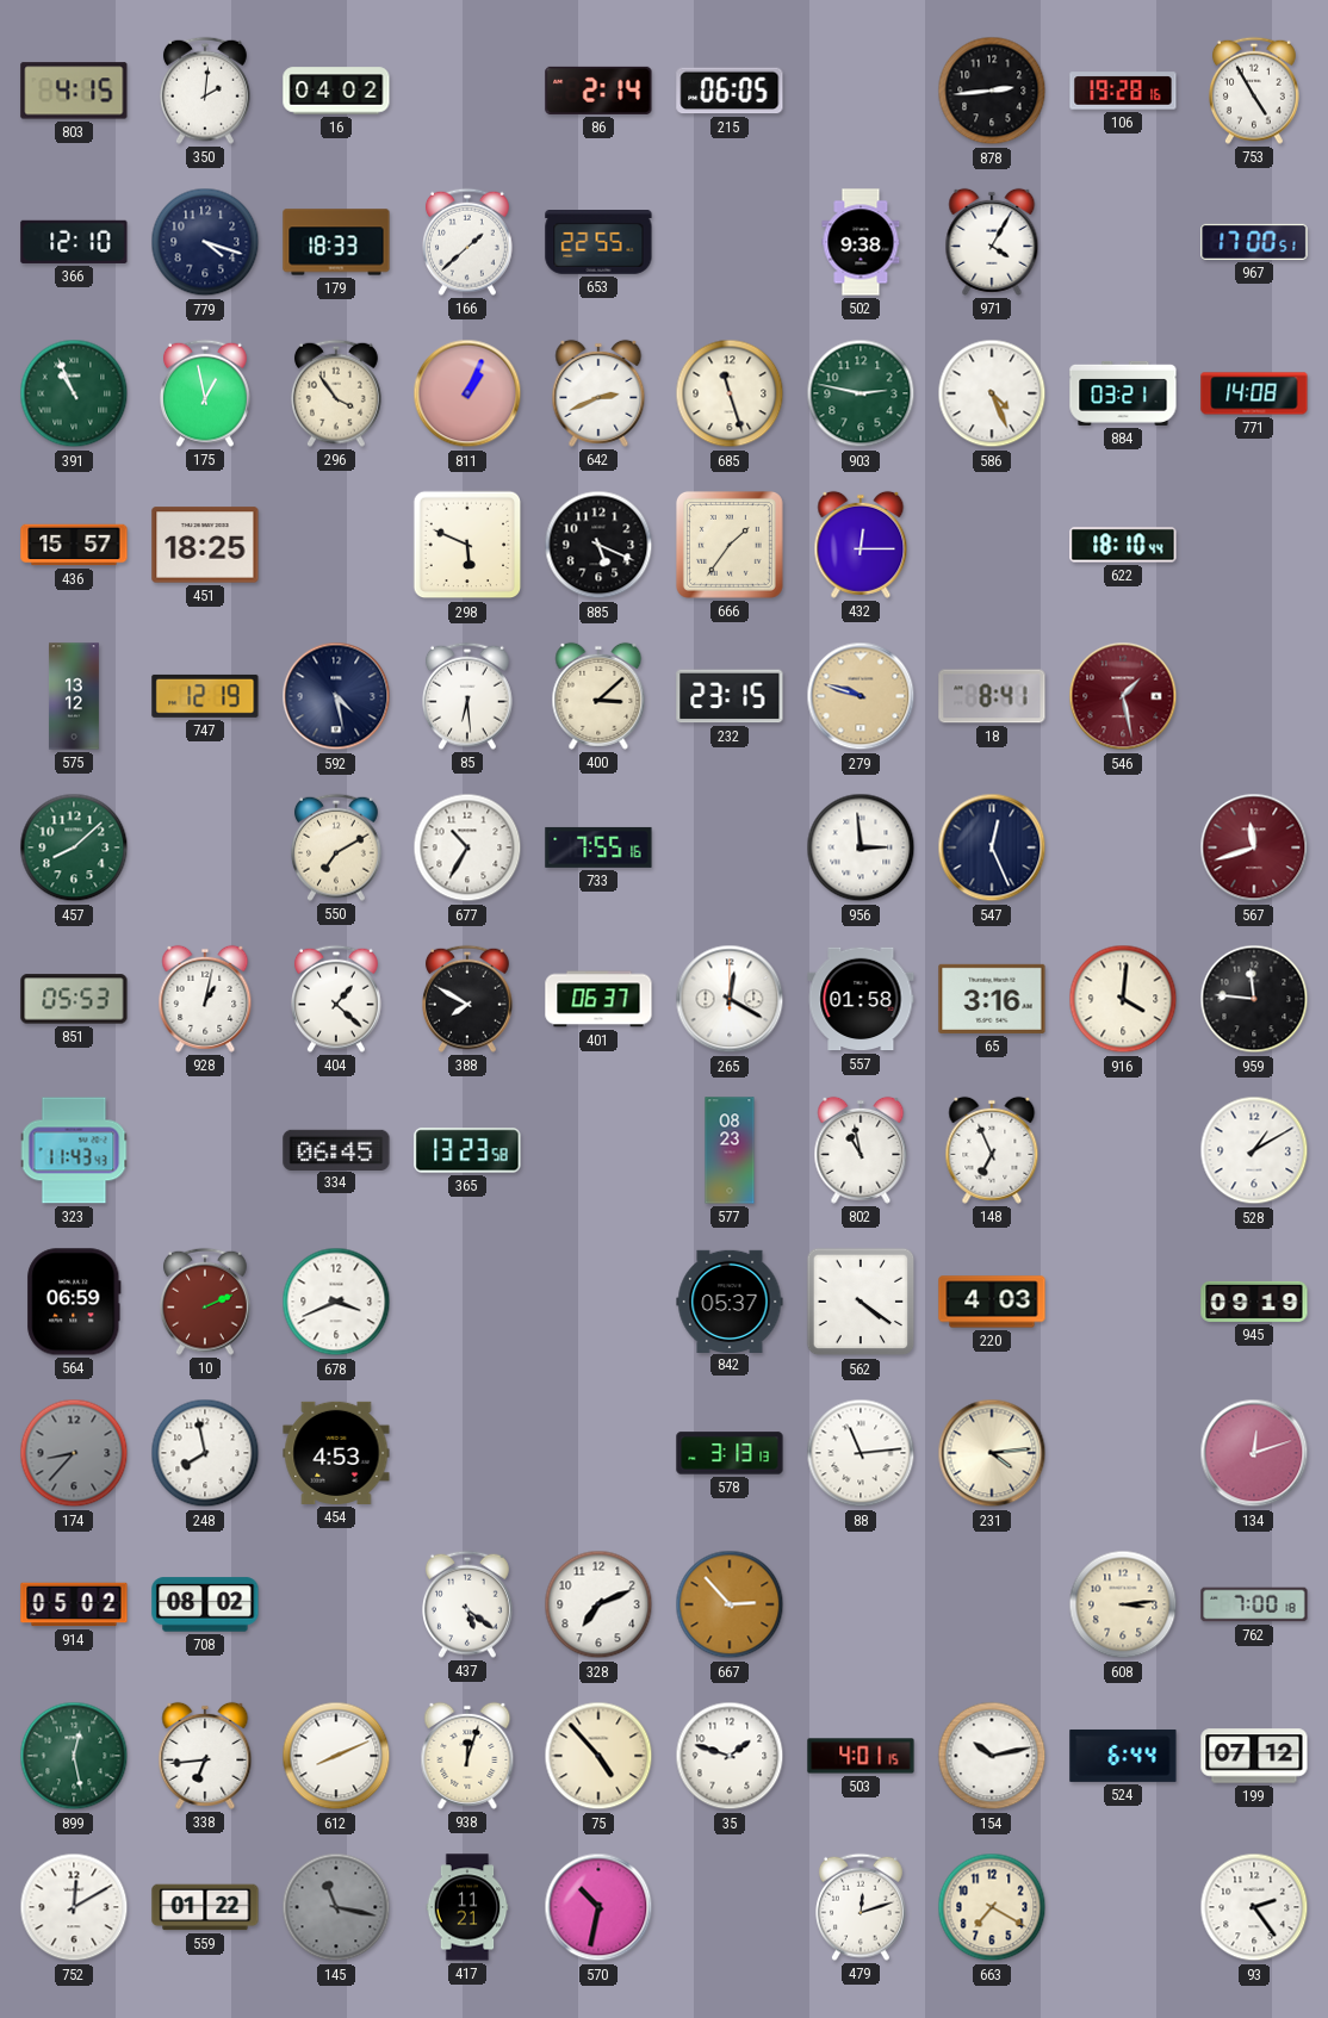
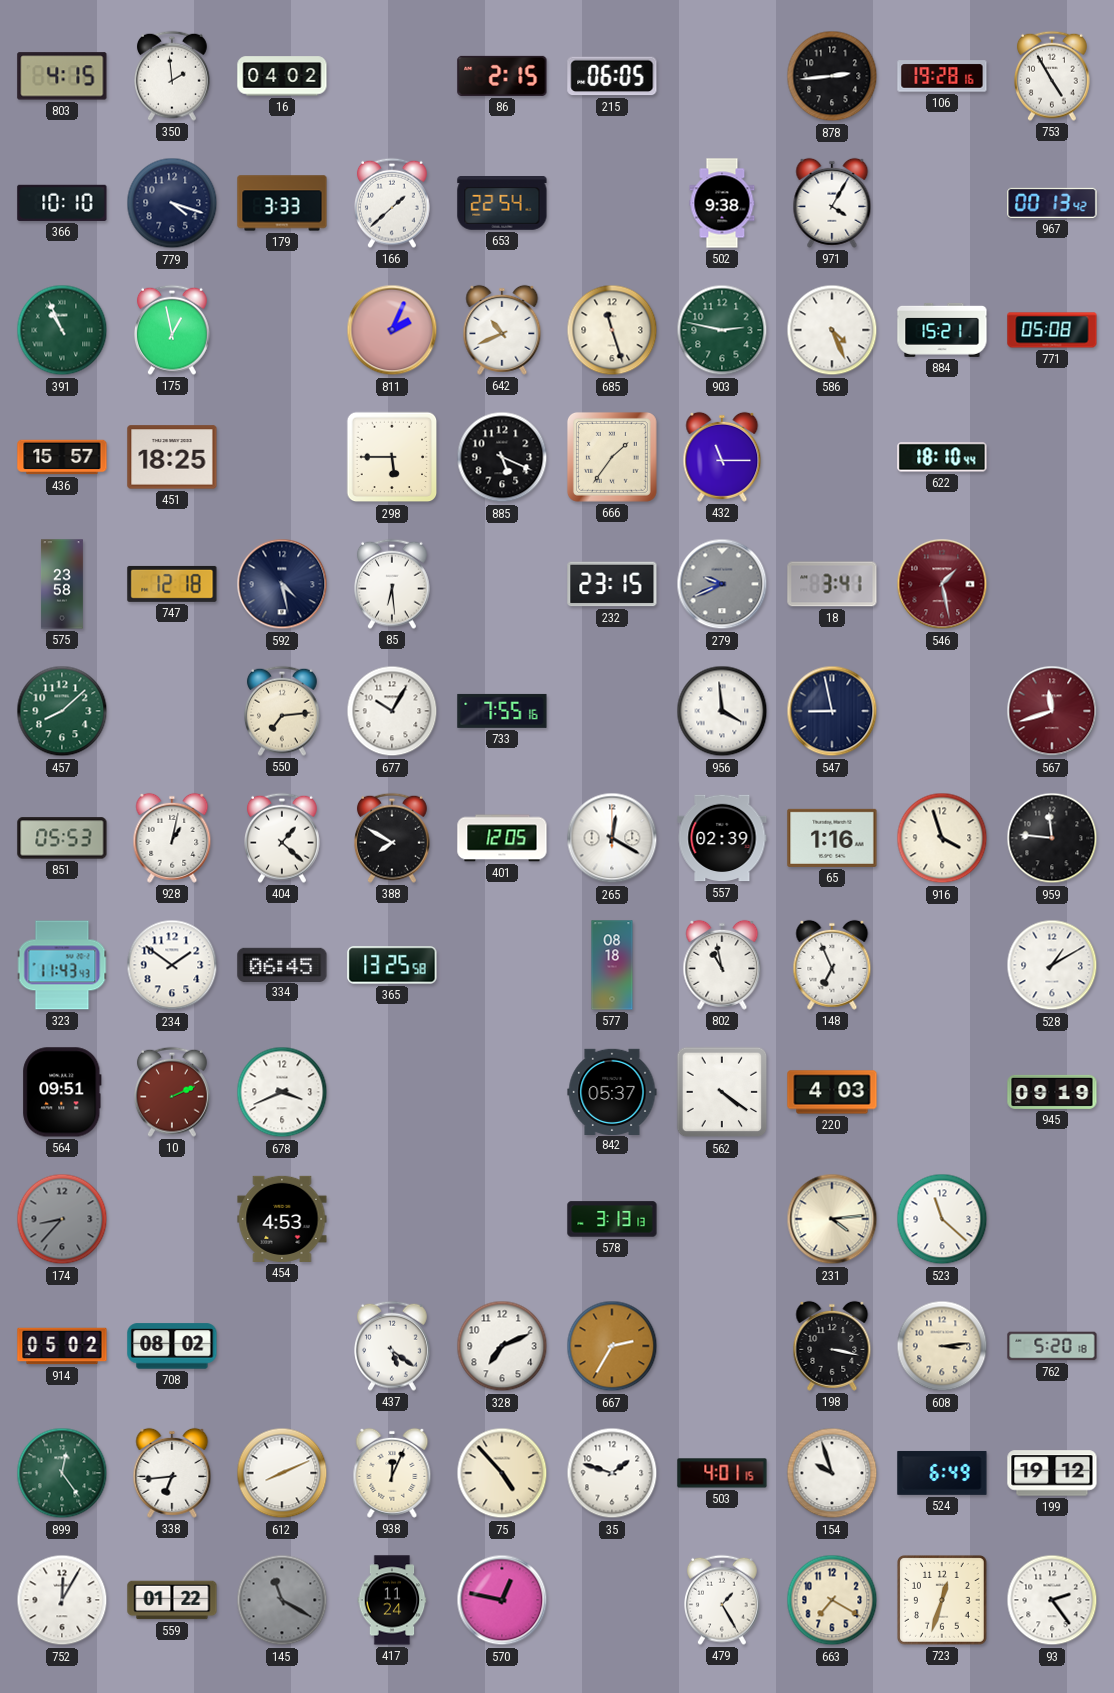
350: 2:01 -> 1:59
86: 2:14 -> 2:15
366: 12:10 -> 10:10
179: 18:33 -> 3:33
653: 22:55 -> 22:54
967: 17:00 -> 00:13
296: 3:54 -> none
811: 1:04 -> 2:04
642: 2:41 -> 10:41
884: 03:21 -> 15:21
771: 14:08 -> 05:08
298: 5:49 -> 5:45
432: 12:15 -> 11:15
575: 13:12 -> 23:58
747: 12:19 -> 12:18
400: 3:08 -> none
279: 9:48 -> 9:41
279 dial: champagne -> grey
18: 8:41 -> 3:41
550: 7:10 -> 7:14
677: 10:35 -> 10:05
956: 2:59 -> 3:59
547: 12:26 -> 8:58
401: 06:37 -> 12:05
557: 01:58 -> 02:39
65: 3:16 -> 1:16
916: 4:01 -> 3:57
234: none -> 1:51
365: 13:23 -> 13:25
577: 08:23 -> 08:18
564: 06:59 -> 09:51
248: 7:58 -> none
88: 11:14 -> none
523: none -> 11:22
134: 12:12 -> none
667: 2:53 -> 2:35
198: none -> 3:17
762: 7:00 -> 5:20
899: 12:28 -> 12:24
938: 12:03 -> 12:04
154: 10:13 -> 9:57
524: 6:44 -> 6:49
199: 07:12 -> 19:12
752: 12:10 -> 12:05
145: 11:17 -> 11:20
417: 11:21 -> 11:24
570: 10:32 -> 12:47
479: 12:12 -> 1:25
723: none -> 12:33
